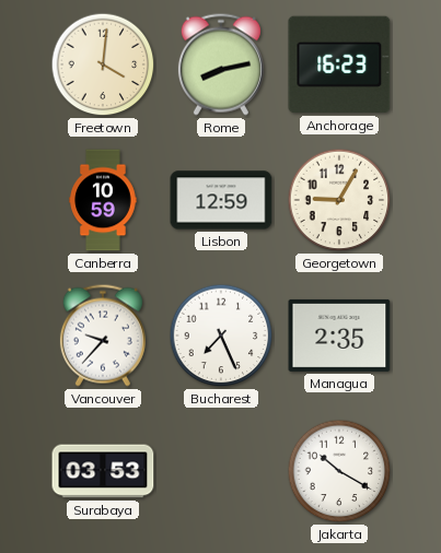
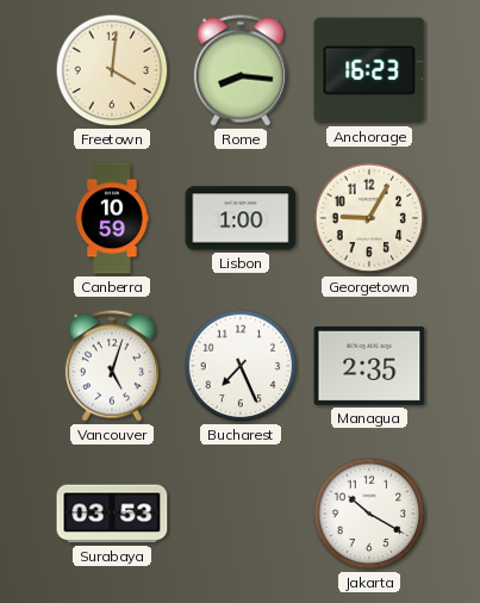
Rome: 8:13 -> 8:16
Lisbon: 12:59 -> 1:00
Vancouver: 9:37 -> 5:03
